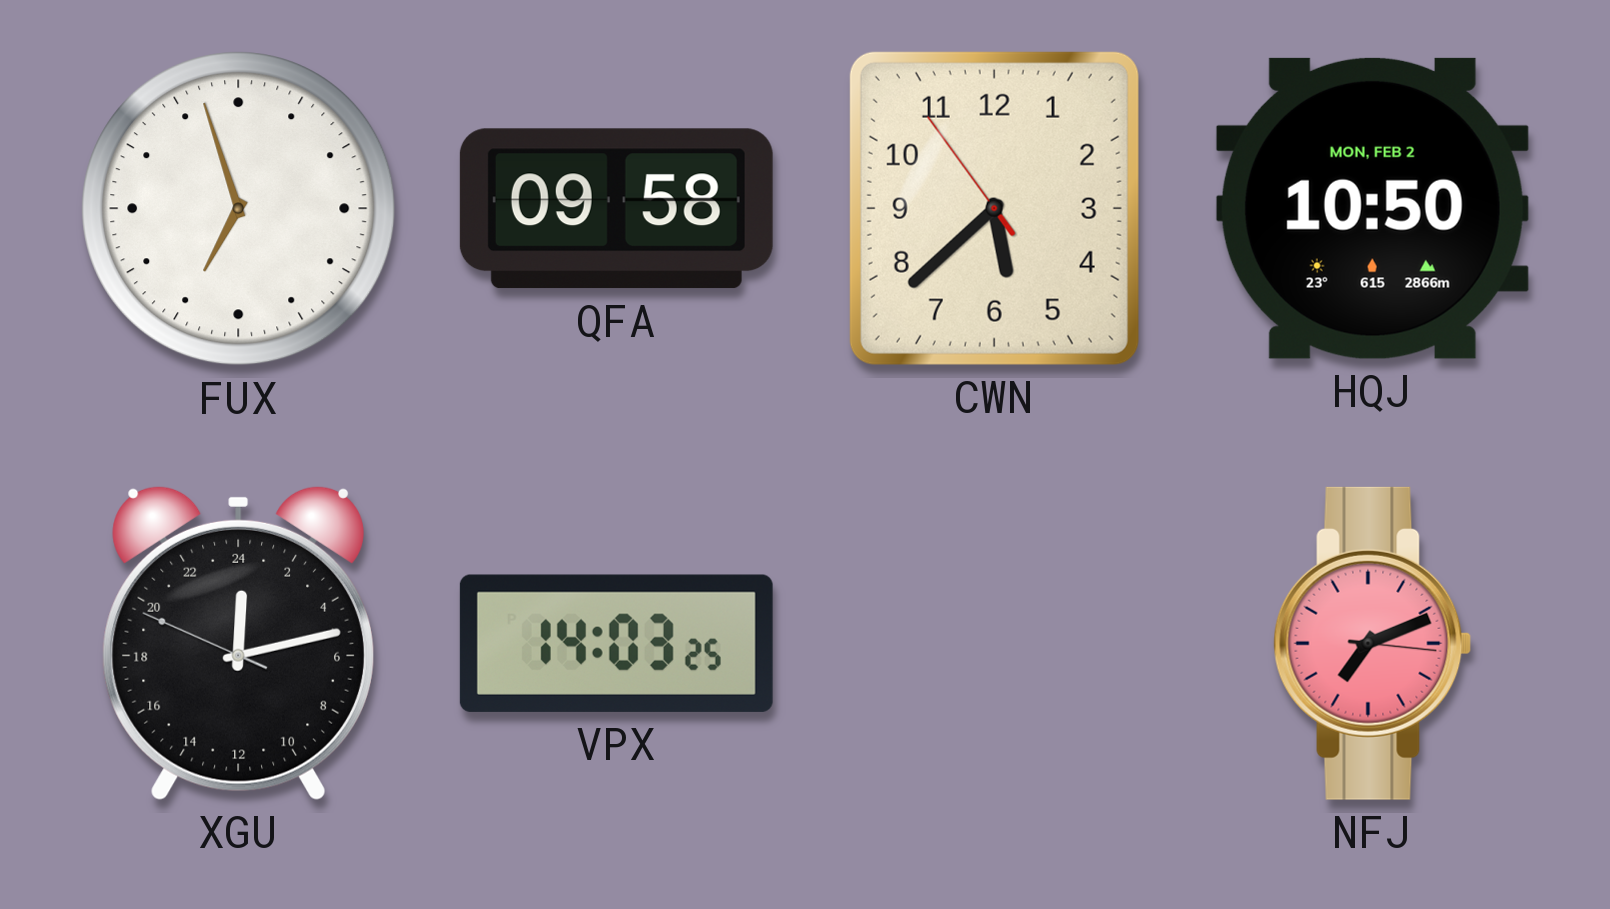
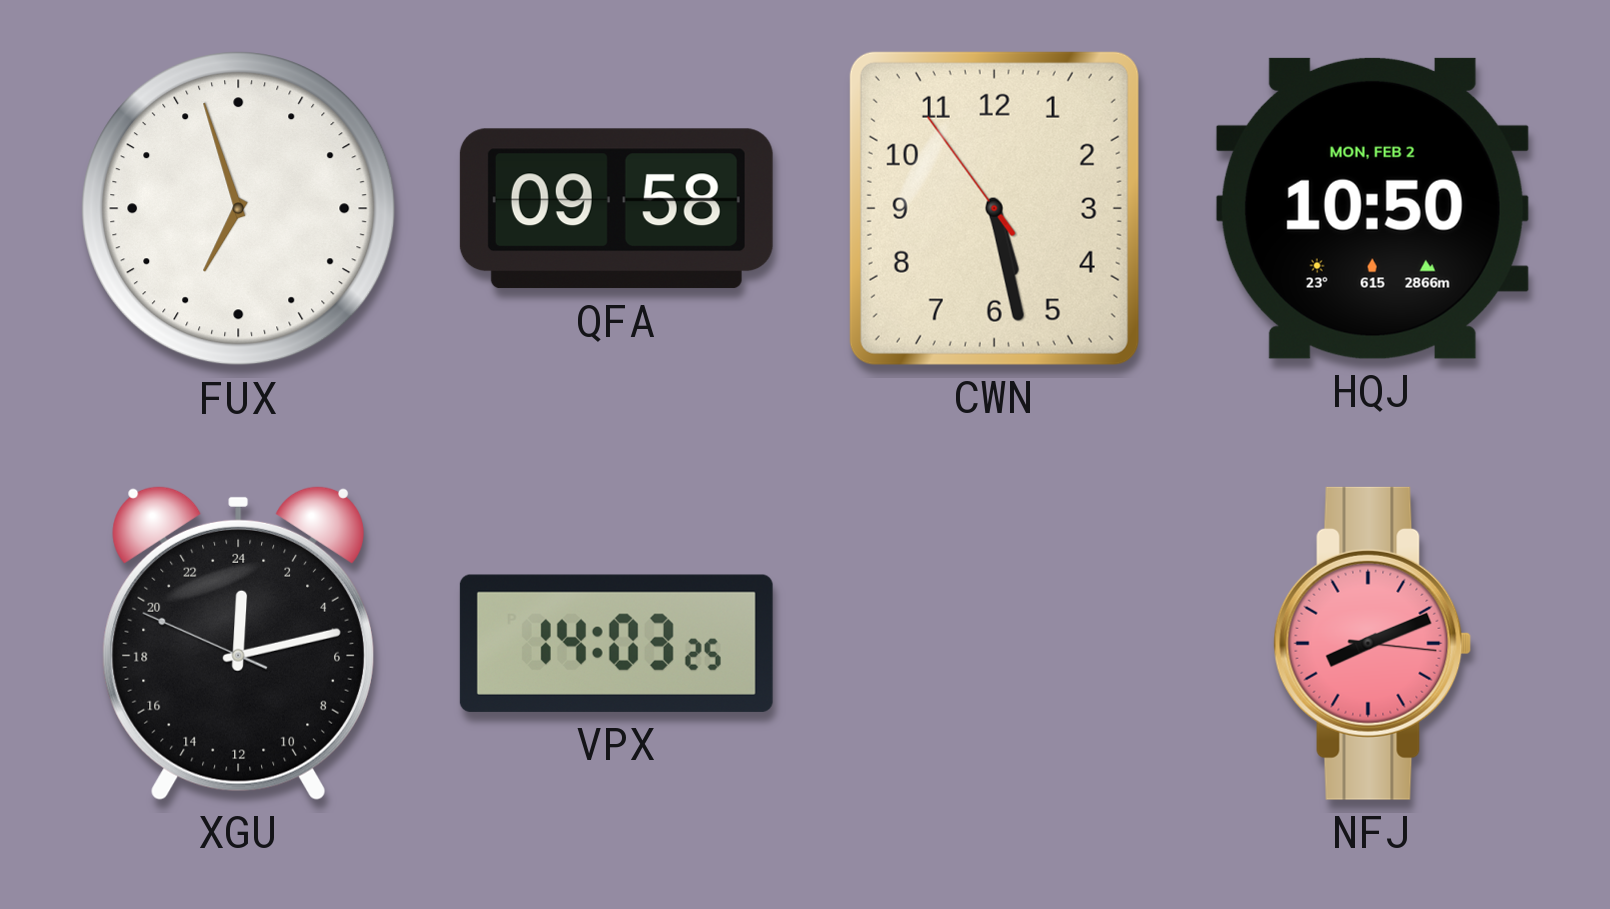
CWN: 5:37 -> 5:27
NFJ: 7:11 -> 8:11
